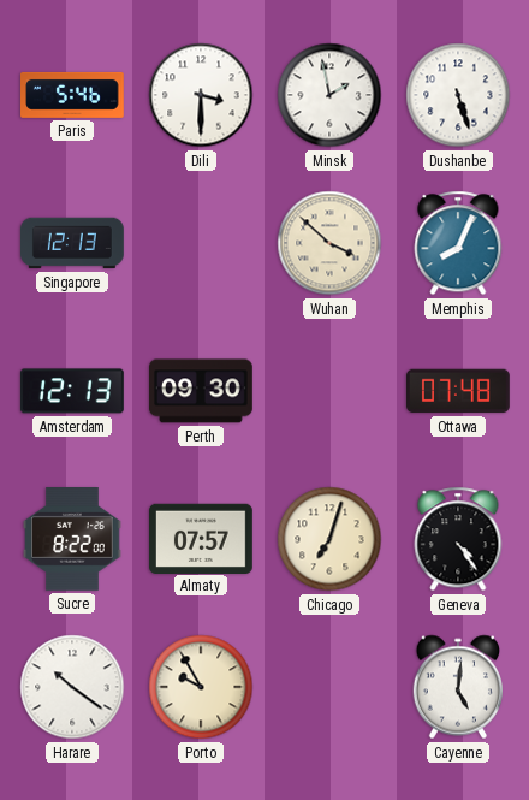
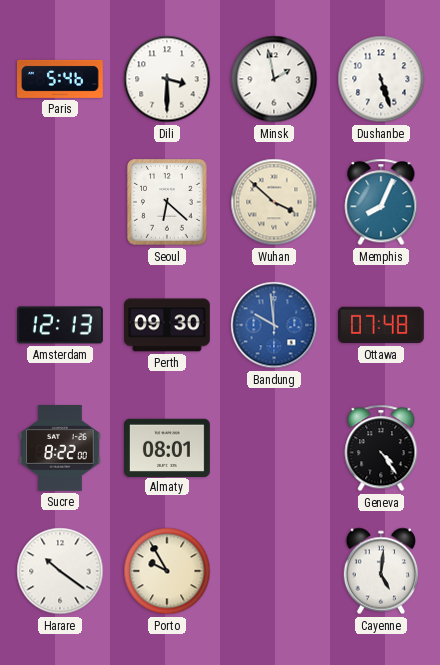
Singapore: 12:13 -> none
Seoul: none -> 6:22
Bandung: none -> 9:59
Almaty: 07:57 -> 08:01
Chicago: 7:03 -> none
